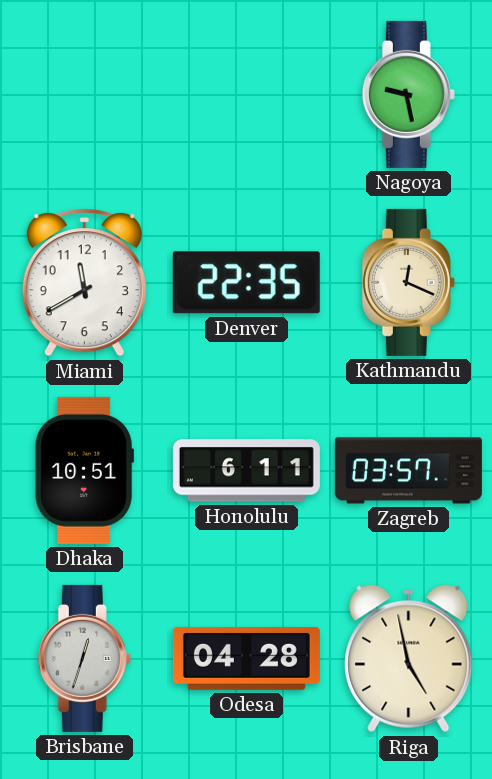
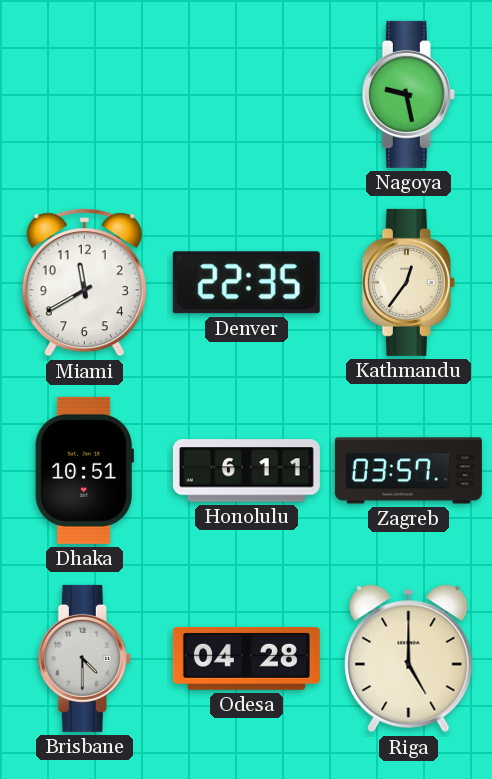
Kathmandu: 12:19 -> 12:36
Brisbane: 12:33 -> 4:30
Riga: 4:58 -> 5:00
